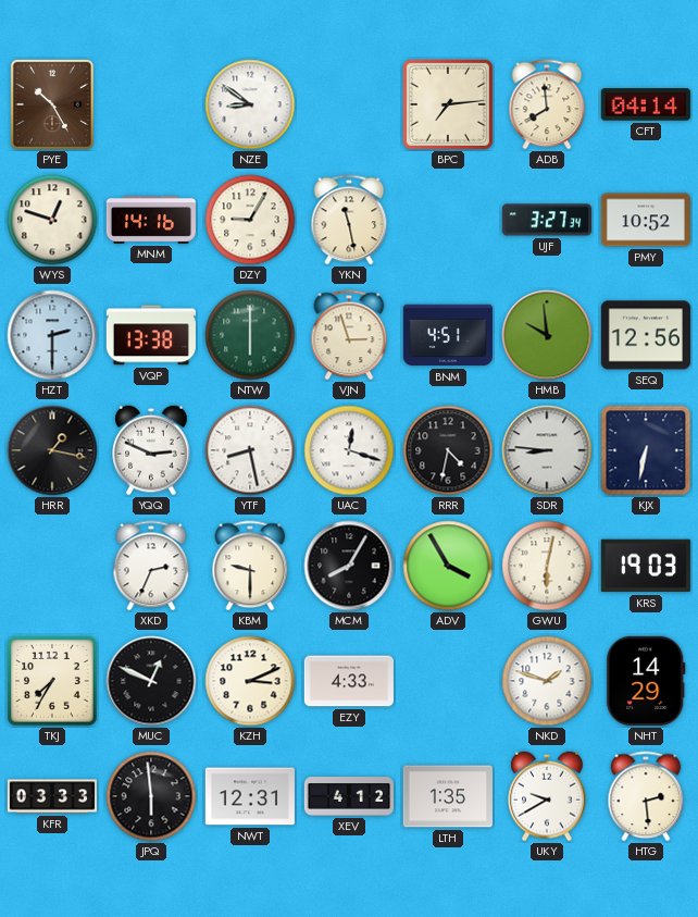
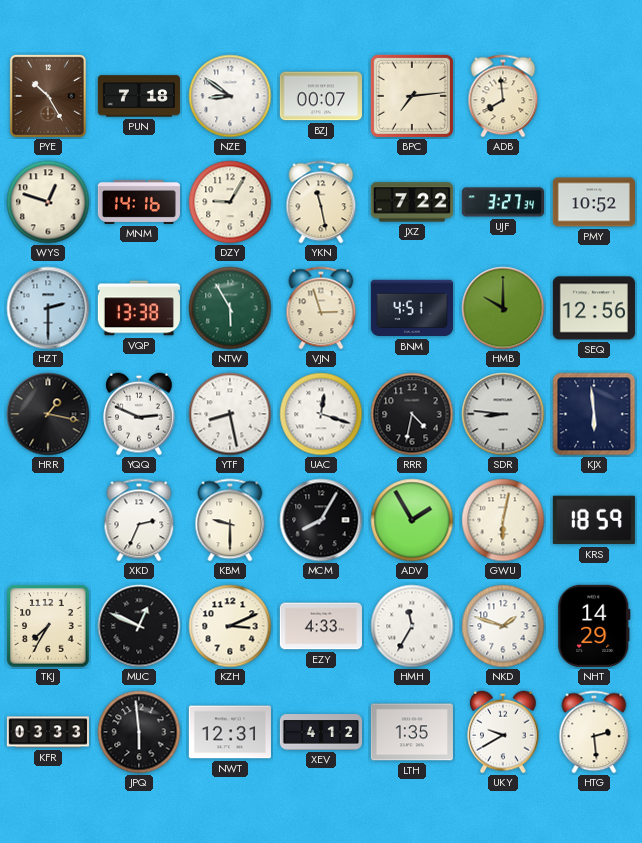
PUN: none -> 7:18
BZJ: none -> 00:07
CFT: 04:14 -> none
JXZ: none -> 7:22
NTW: 6:00 -> 5:55
HMB: 9:59 -> 10:00
KJX: 6:32 -> 5:59
ADV: 3:55 -> 1:55
KRS: 19:03 -> 18:59
HMH: none -> 11:35
